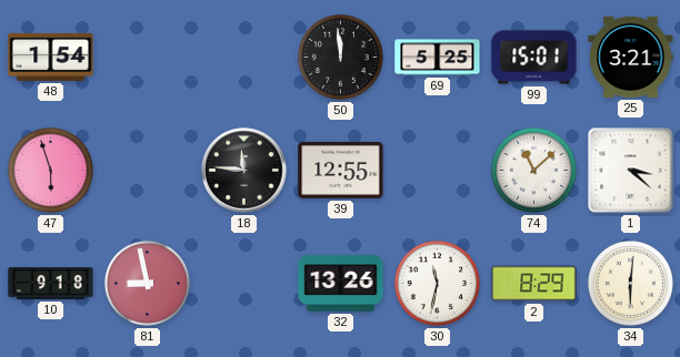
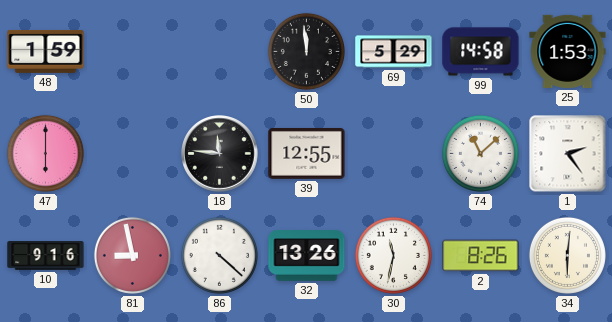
48: 1:54 -> 1:59
69: 5:25 -> 5:29
99: 15:01 -> 14:58
25: 3:21 -> 1:53
47: 5:57 -> 6:00
1: 3:22 -> 2:24
10: 9:18 -> 9:16
86: none -> 4:22
2: 8:29 -> 8:26
